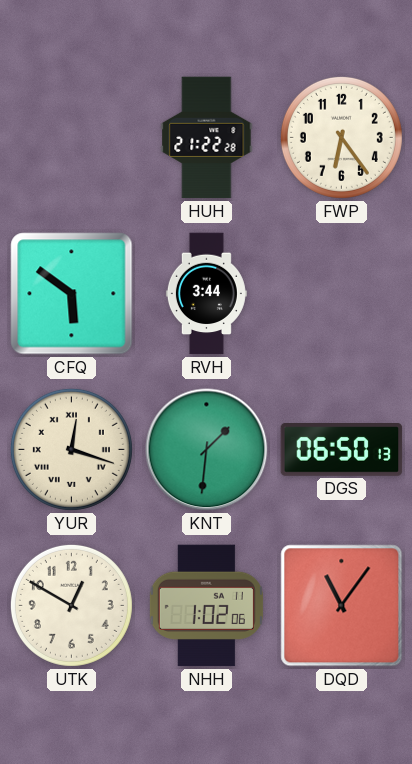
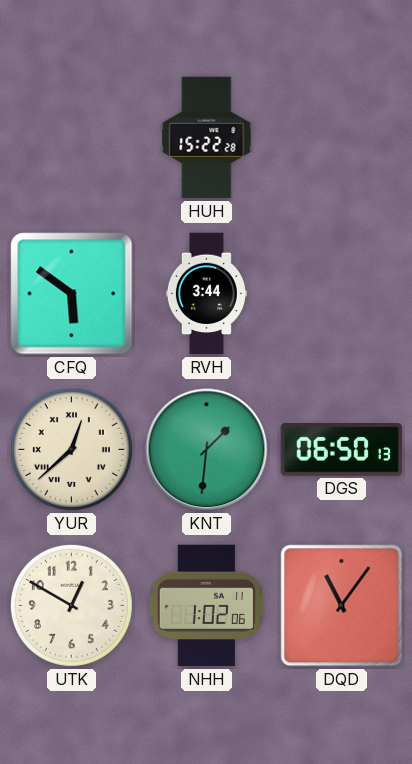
HUH: 21:22 -> 15:22
FWP: 6:24 -> none
YUR: 12:18 -> 12:38
